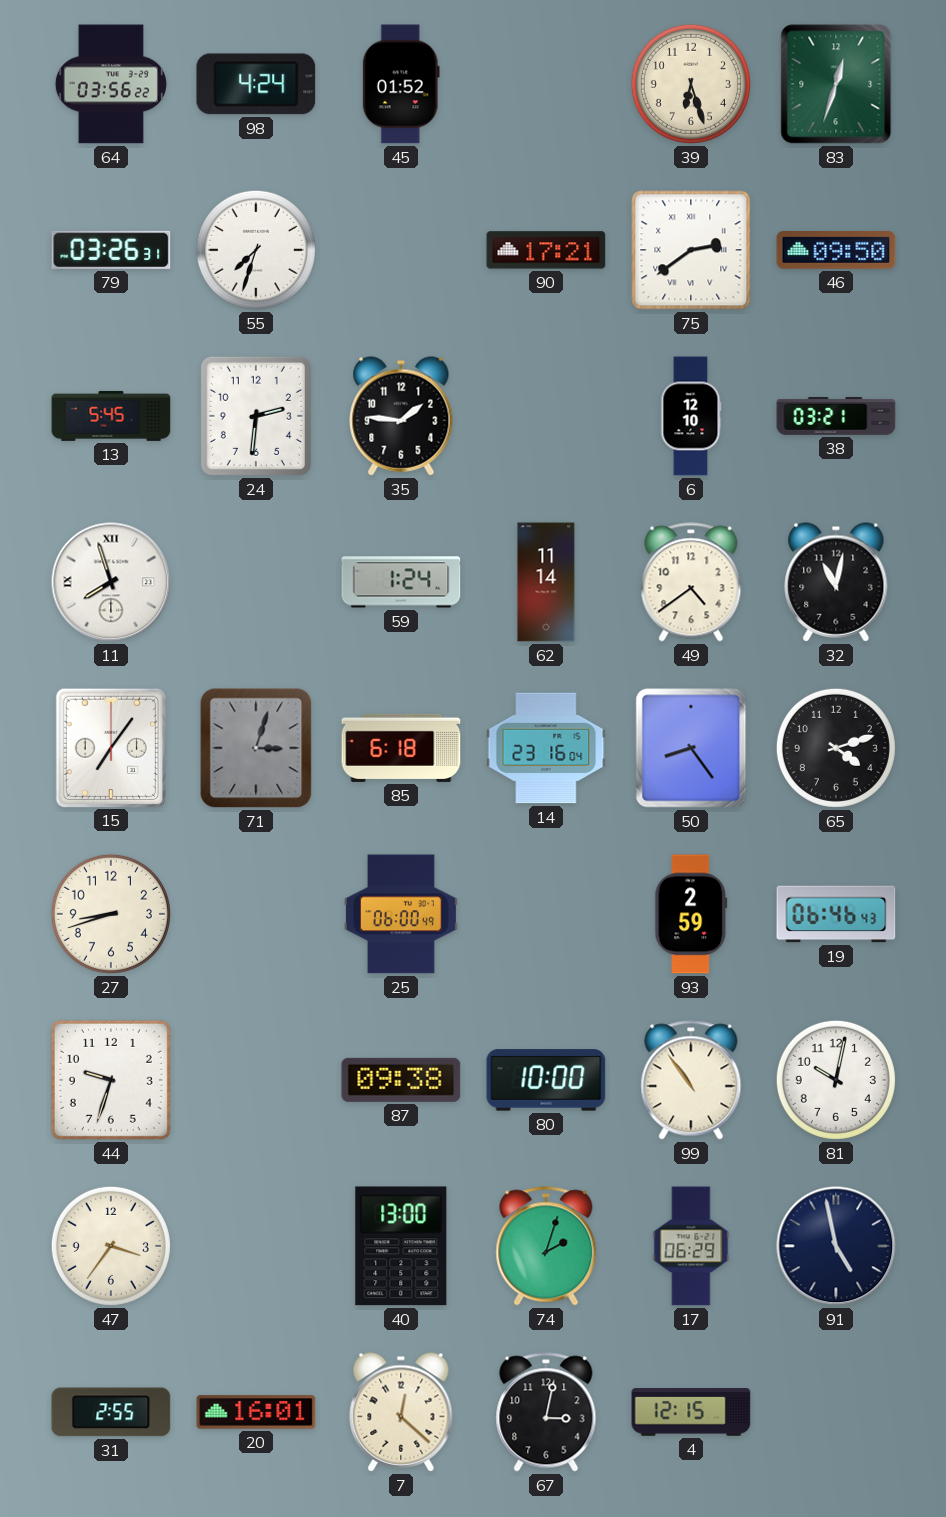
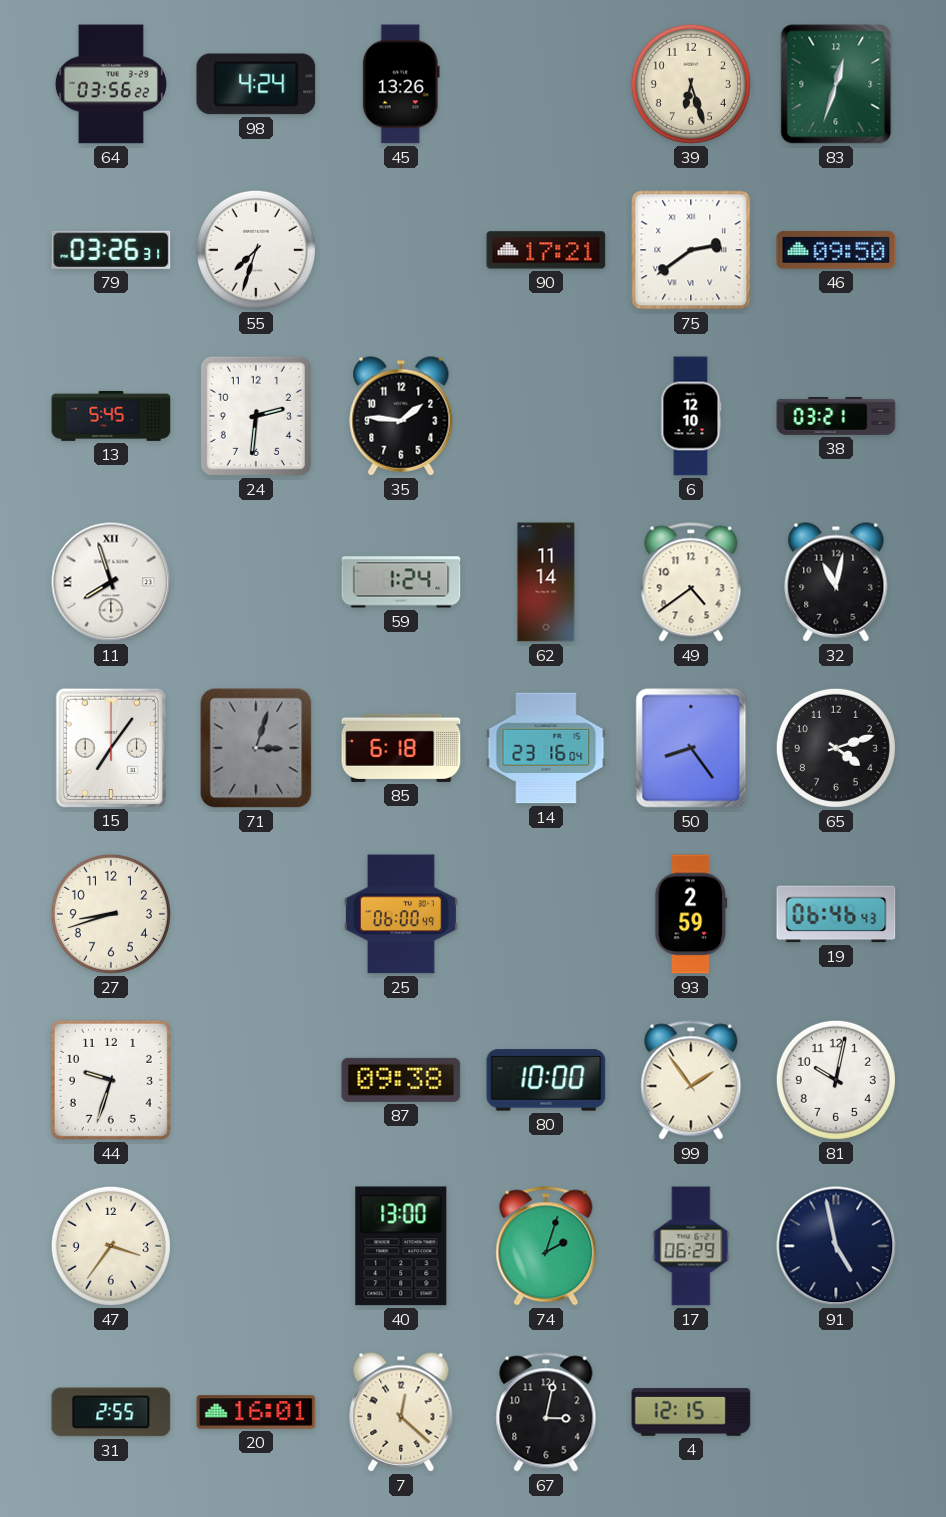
45: 01:52 -> 13:26
99: 10:54 -> 1:54
